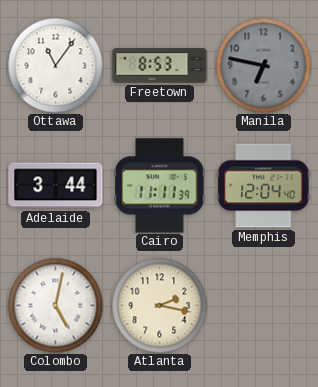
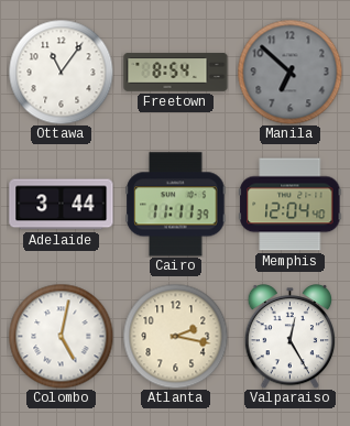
Freetown: 8:53 -> 8:54
Manila: 6:47 -> 6:52
Valparaiso: none -> 12:25
